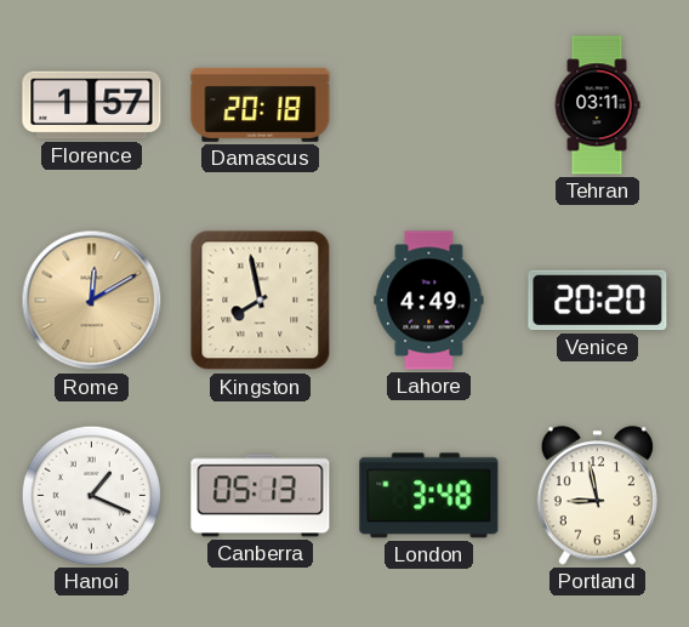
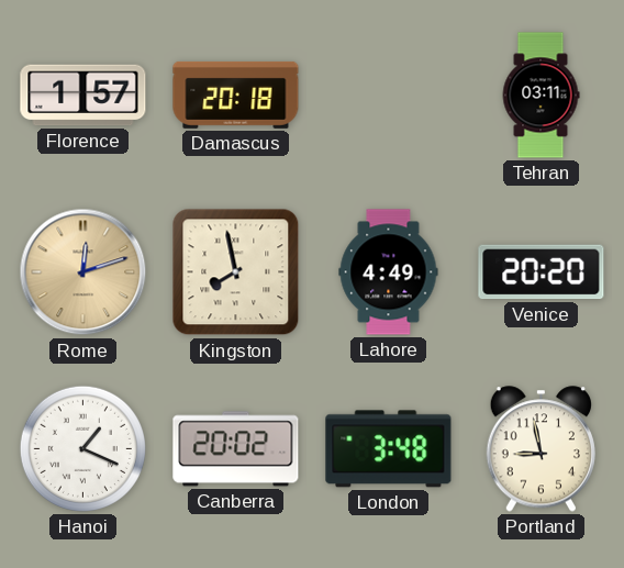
Rome: 12:10 -> 12:12
Canberra: 05:13 -> 20:02
